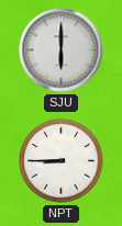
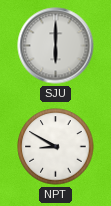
NPT: 8:45 -> 8:50
